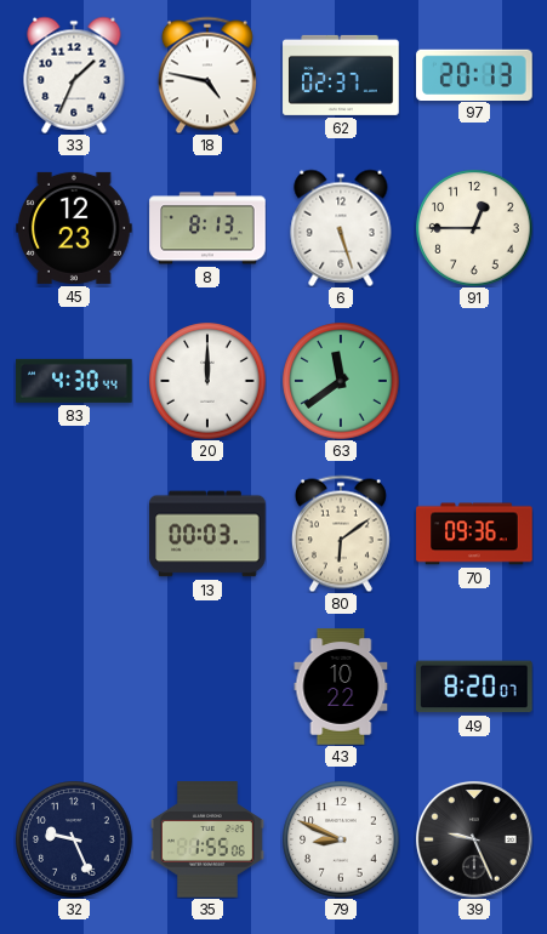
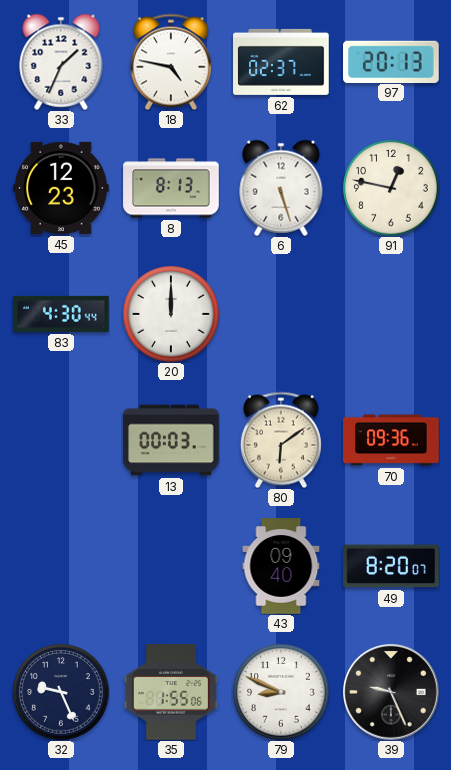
91: 12:45 -> 12:47
63: 11:39 -> none
43: 10:22 -> 09:40
